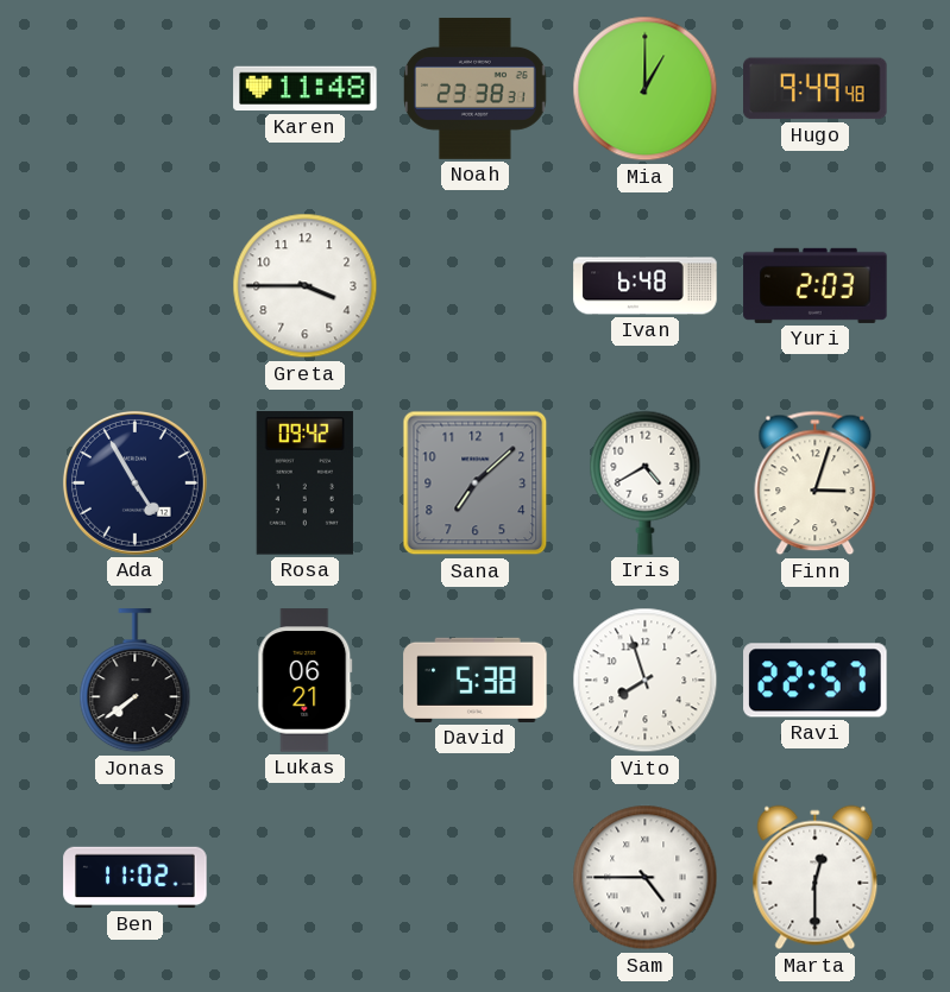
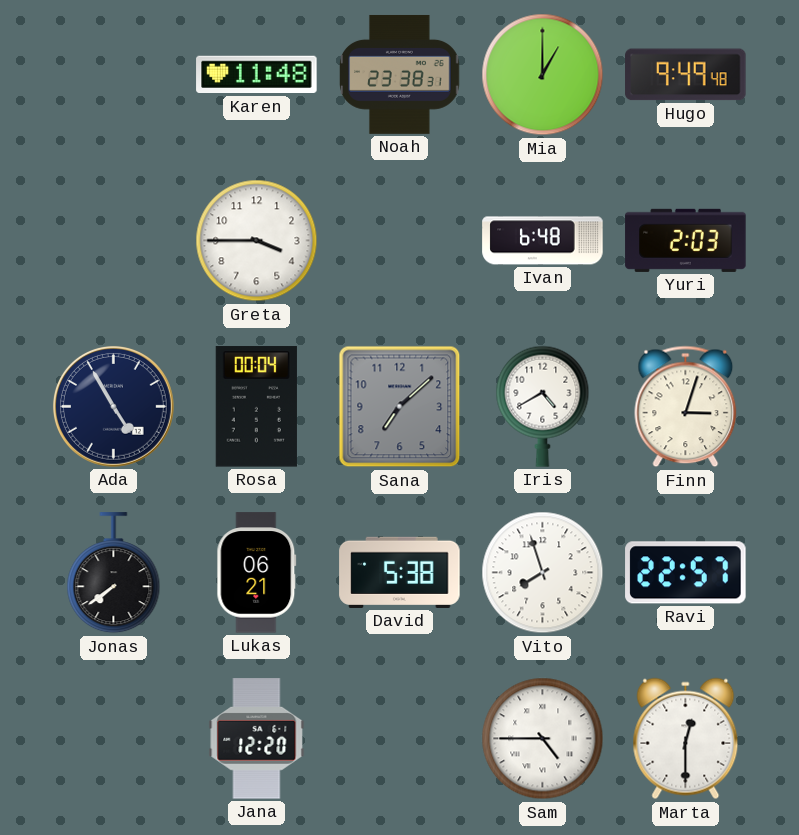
Rosa: 09:42 -> 00:04
Ben: 11:02 -> none
Jana: none -> 12:20
